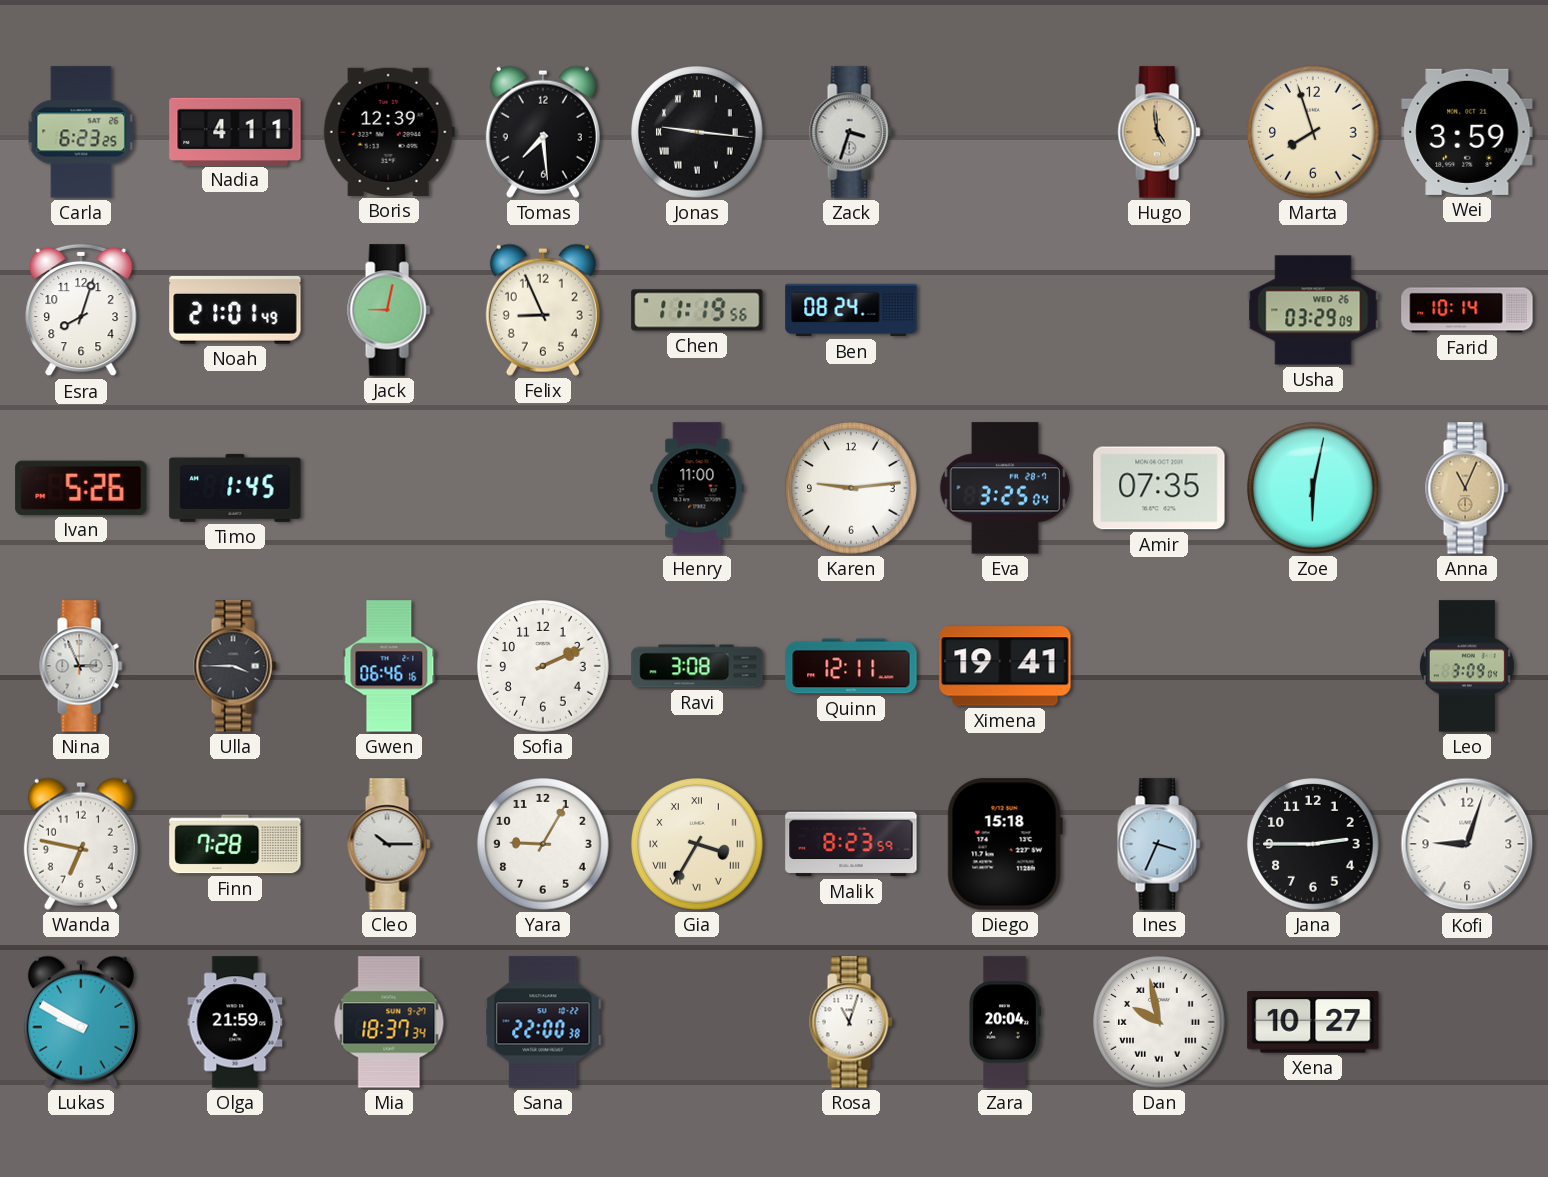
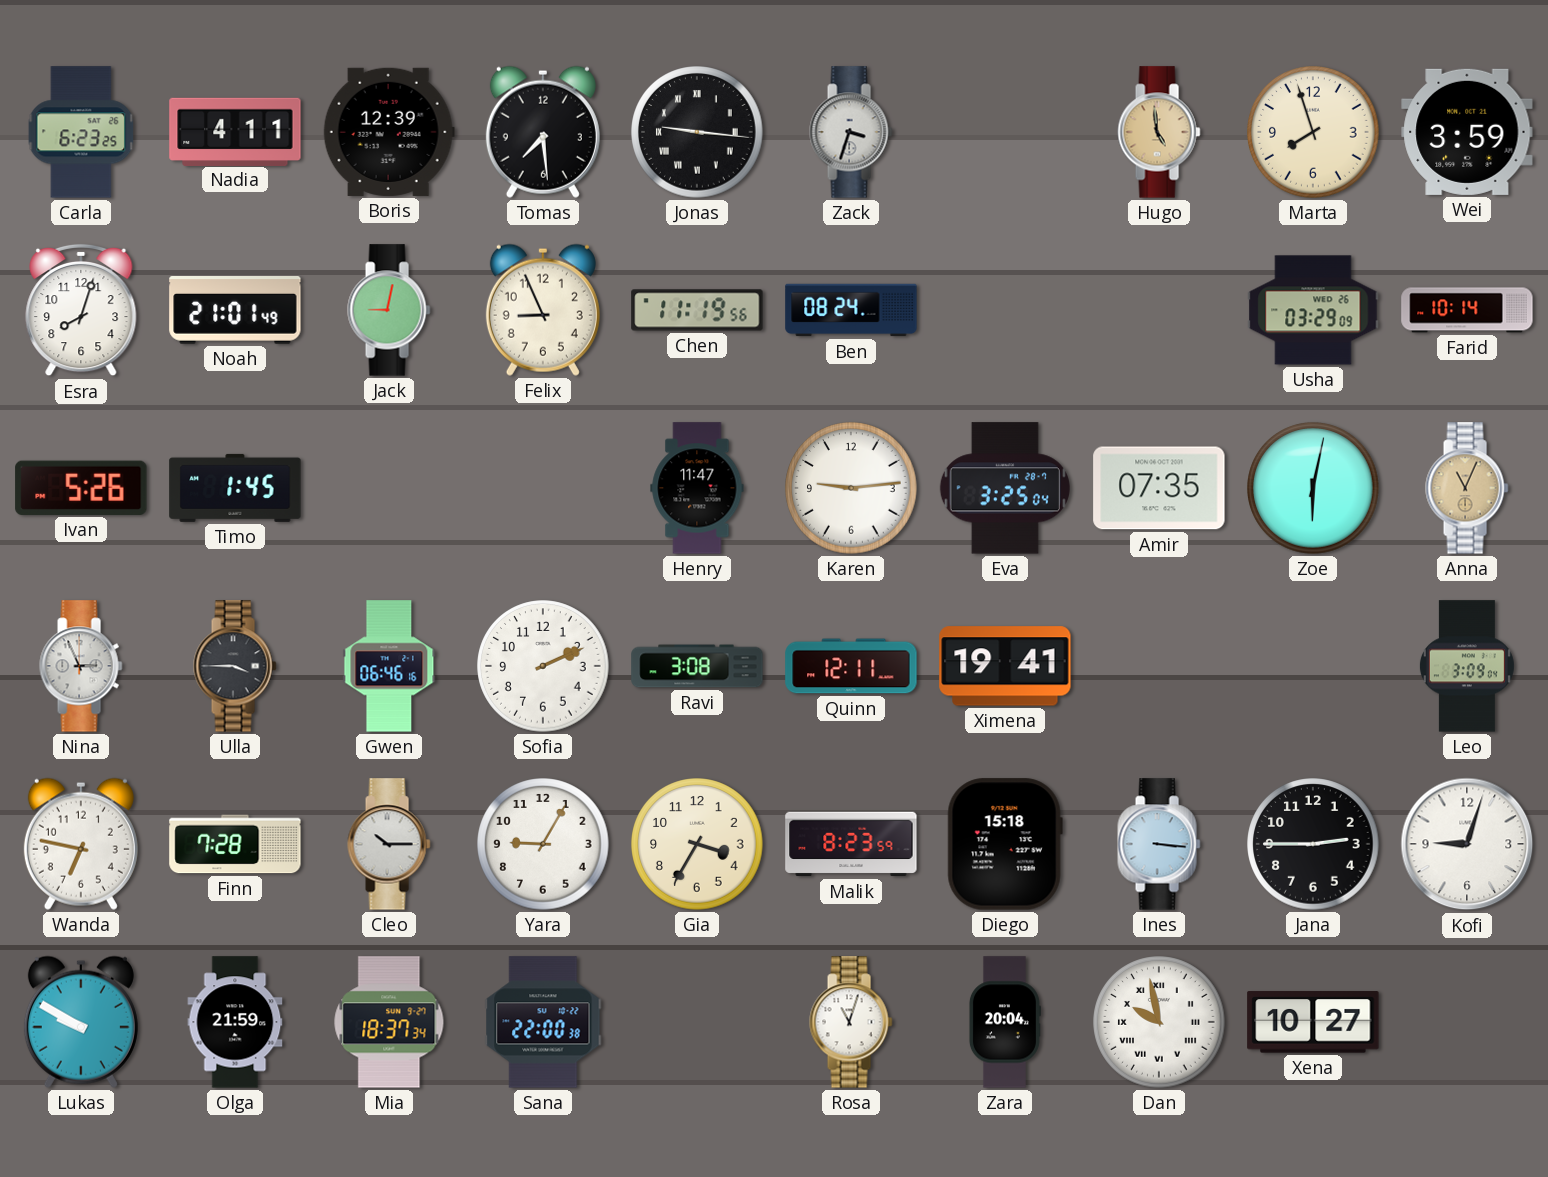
Henry: 11:00 -> 11:47
Gia numerals: Roman -> Arabic
Ines: 3:34 -> 3:16
